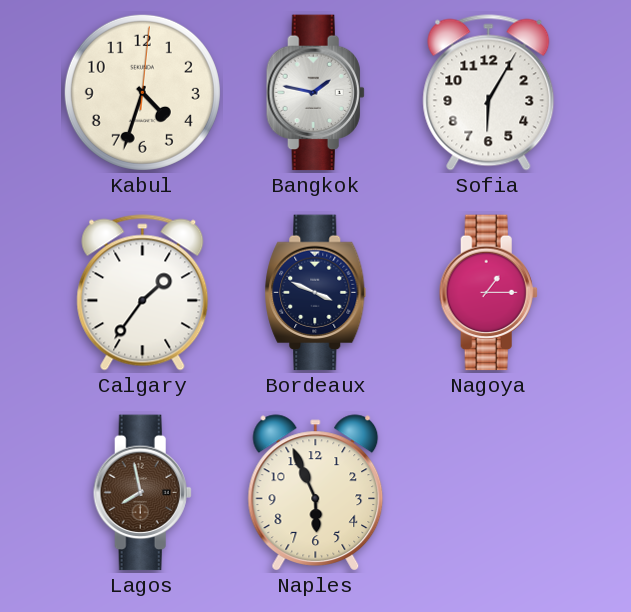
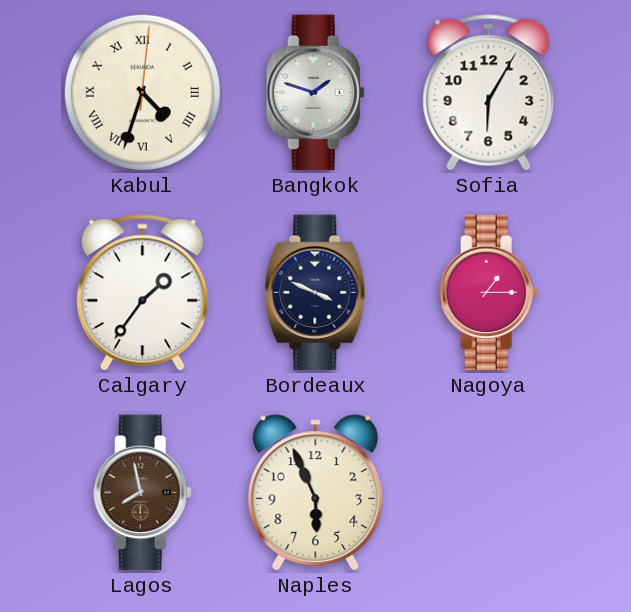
Kabul numerals: Arabic -> Roman
Bangkok: 1:47 -> 1:48
